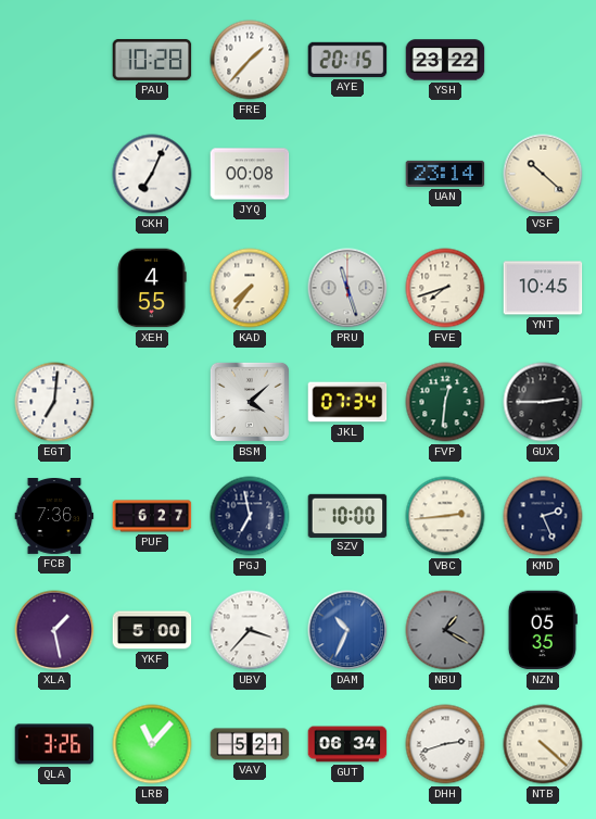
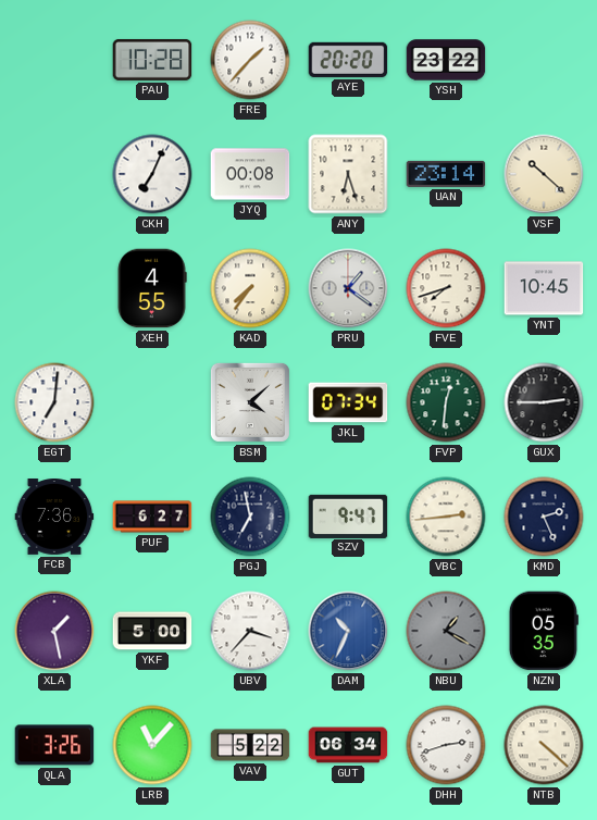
AYE: 20:15 -> 20:20
ANY: none -> 6:27
PRU: 11:27 -> 1:21
SZV: 10:00 -> 9:47
VAV: 5:21 -> 5:22
